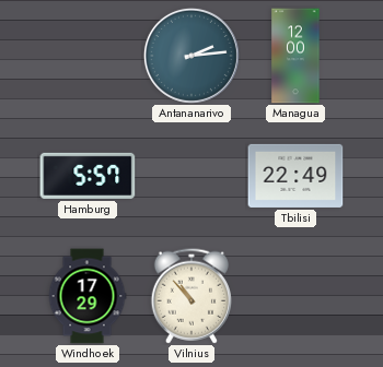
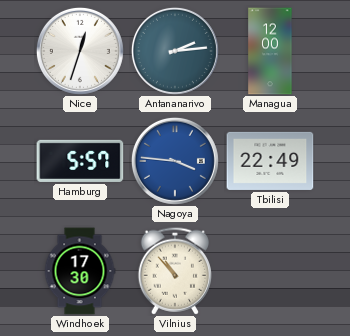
Nice: none -> 12:33
Nagoya: none -> 3:46
Windhoek: 17:29 -> 17:30
